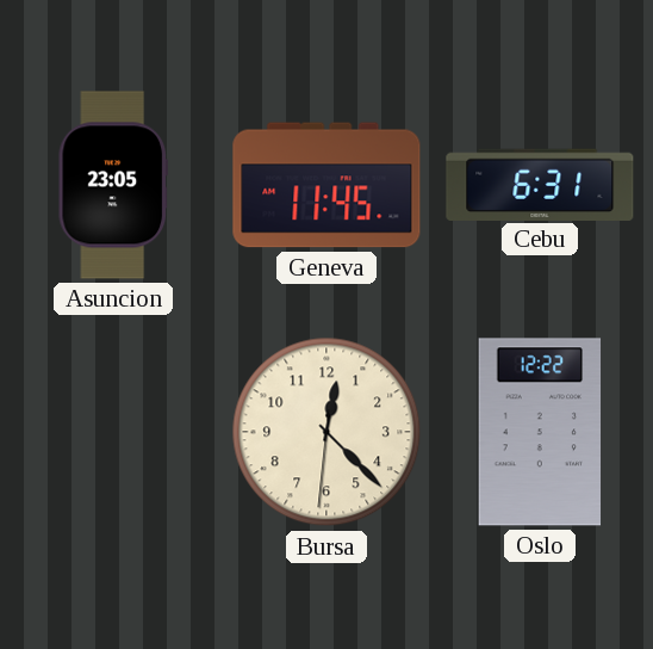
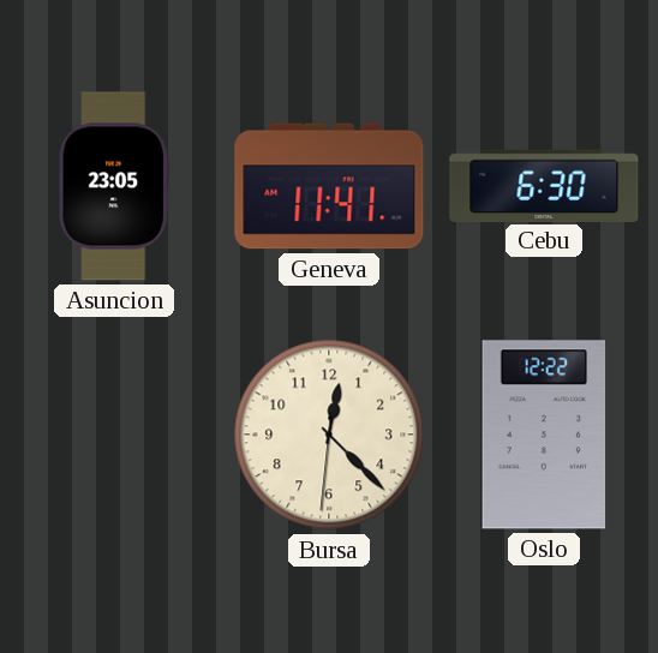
Geneva: 11:45 -> 11:41
Cebu: 6:31 -> 6:30
